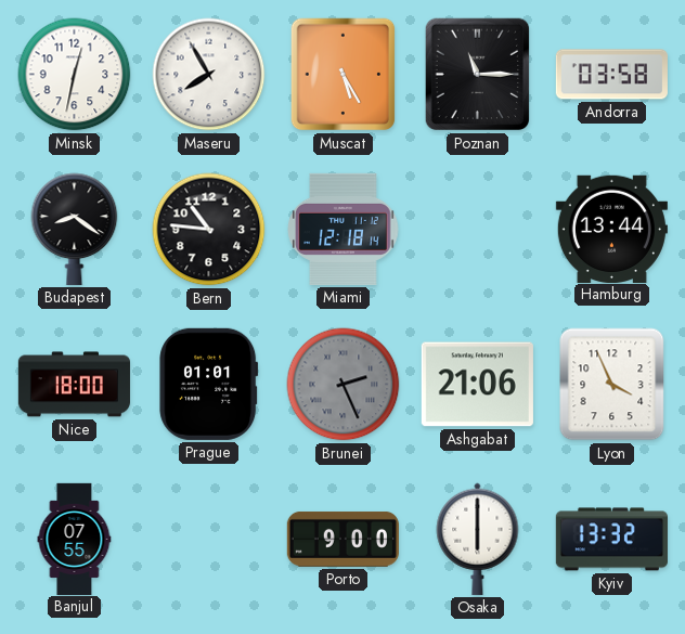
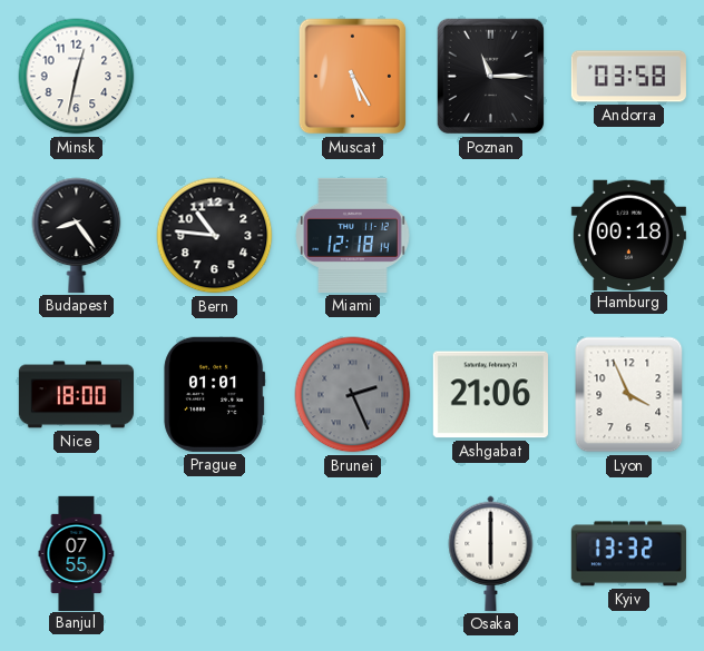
Maseru: 7:55 -> none
Budapest: 8:21 -> 8:24
Hamburg: 13:44 -> 00:18
Porto: 9:00 -> none
